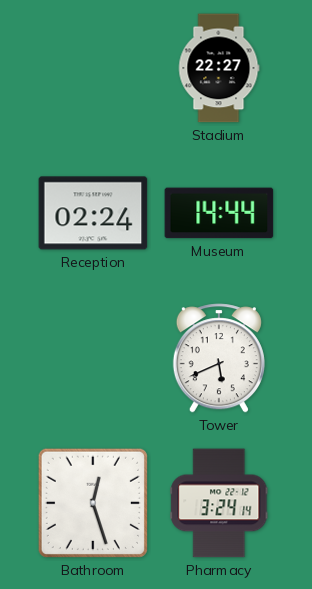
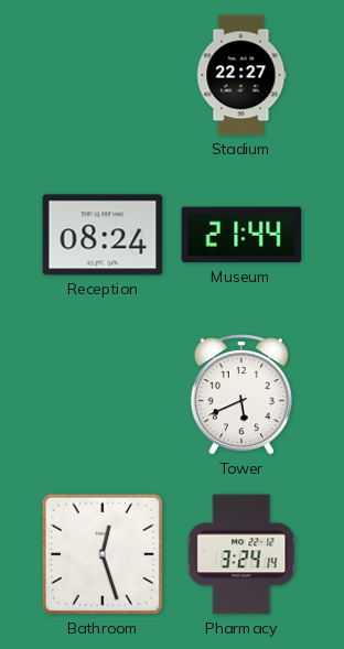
Reception: 02:24 -> 08:24
Museum: 14:44 -> 21:44
